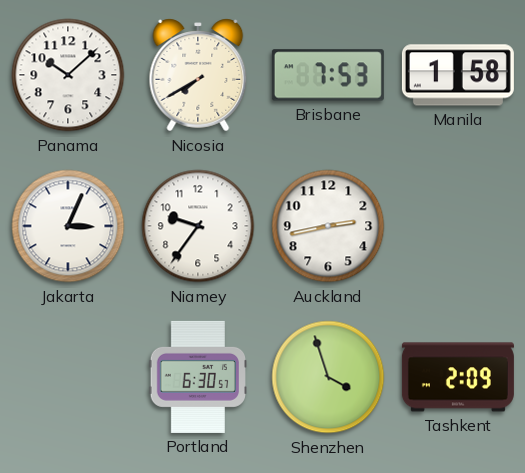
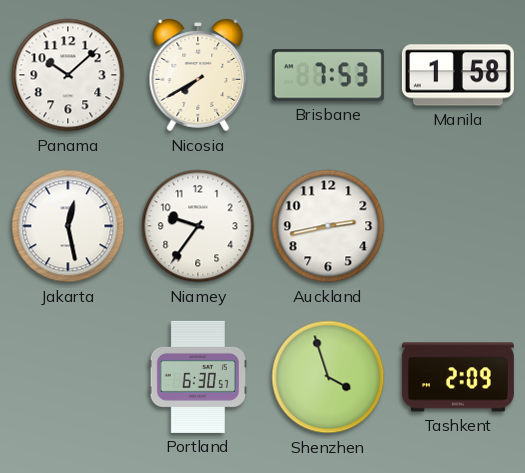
Jakarta: 3:04 -> 12:28
